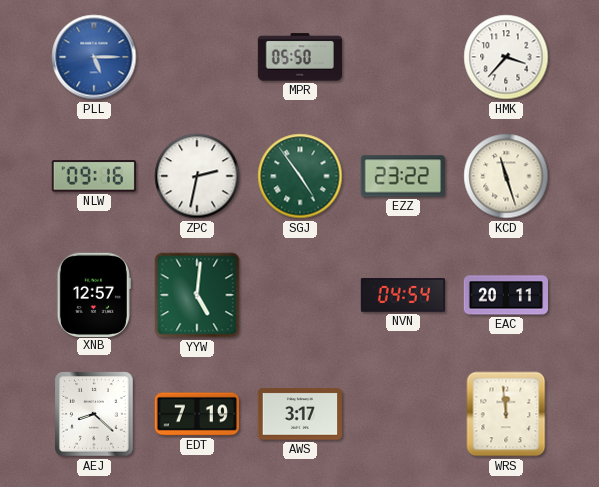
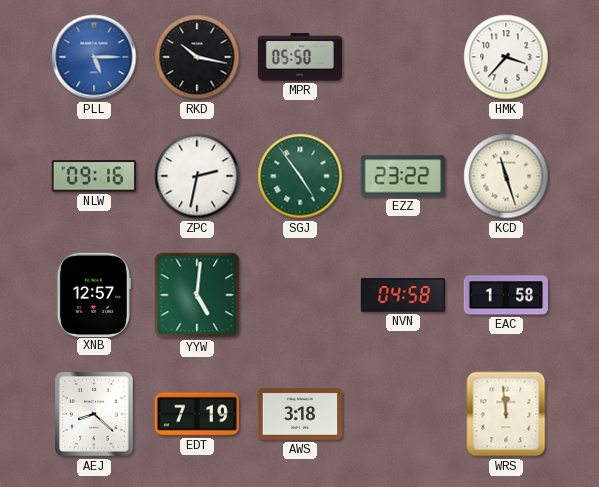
RKD: none -> 10:17
NVN: 04:54 -> 04:58
EAC: 20:11 -> 1:58
AWS: 3:17 -> 3:18
